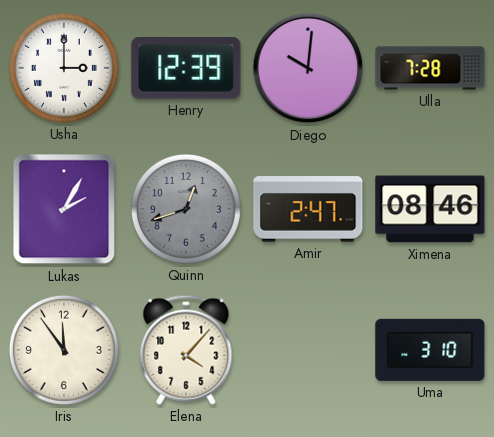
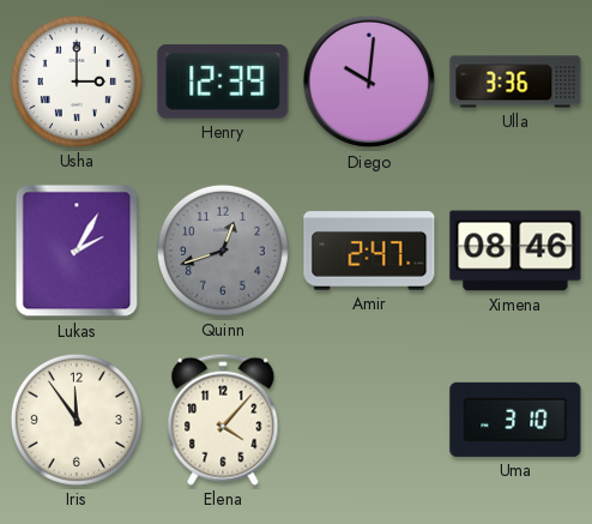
Ulla: 7:28 -> 3:36
